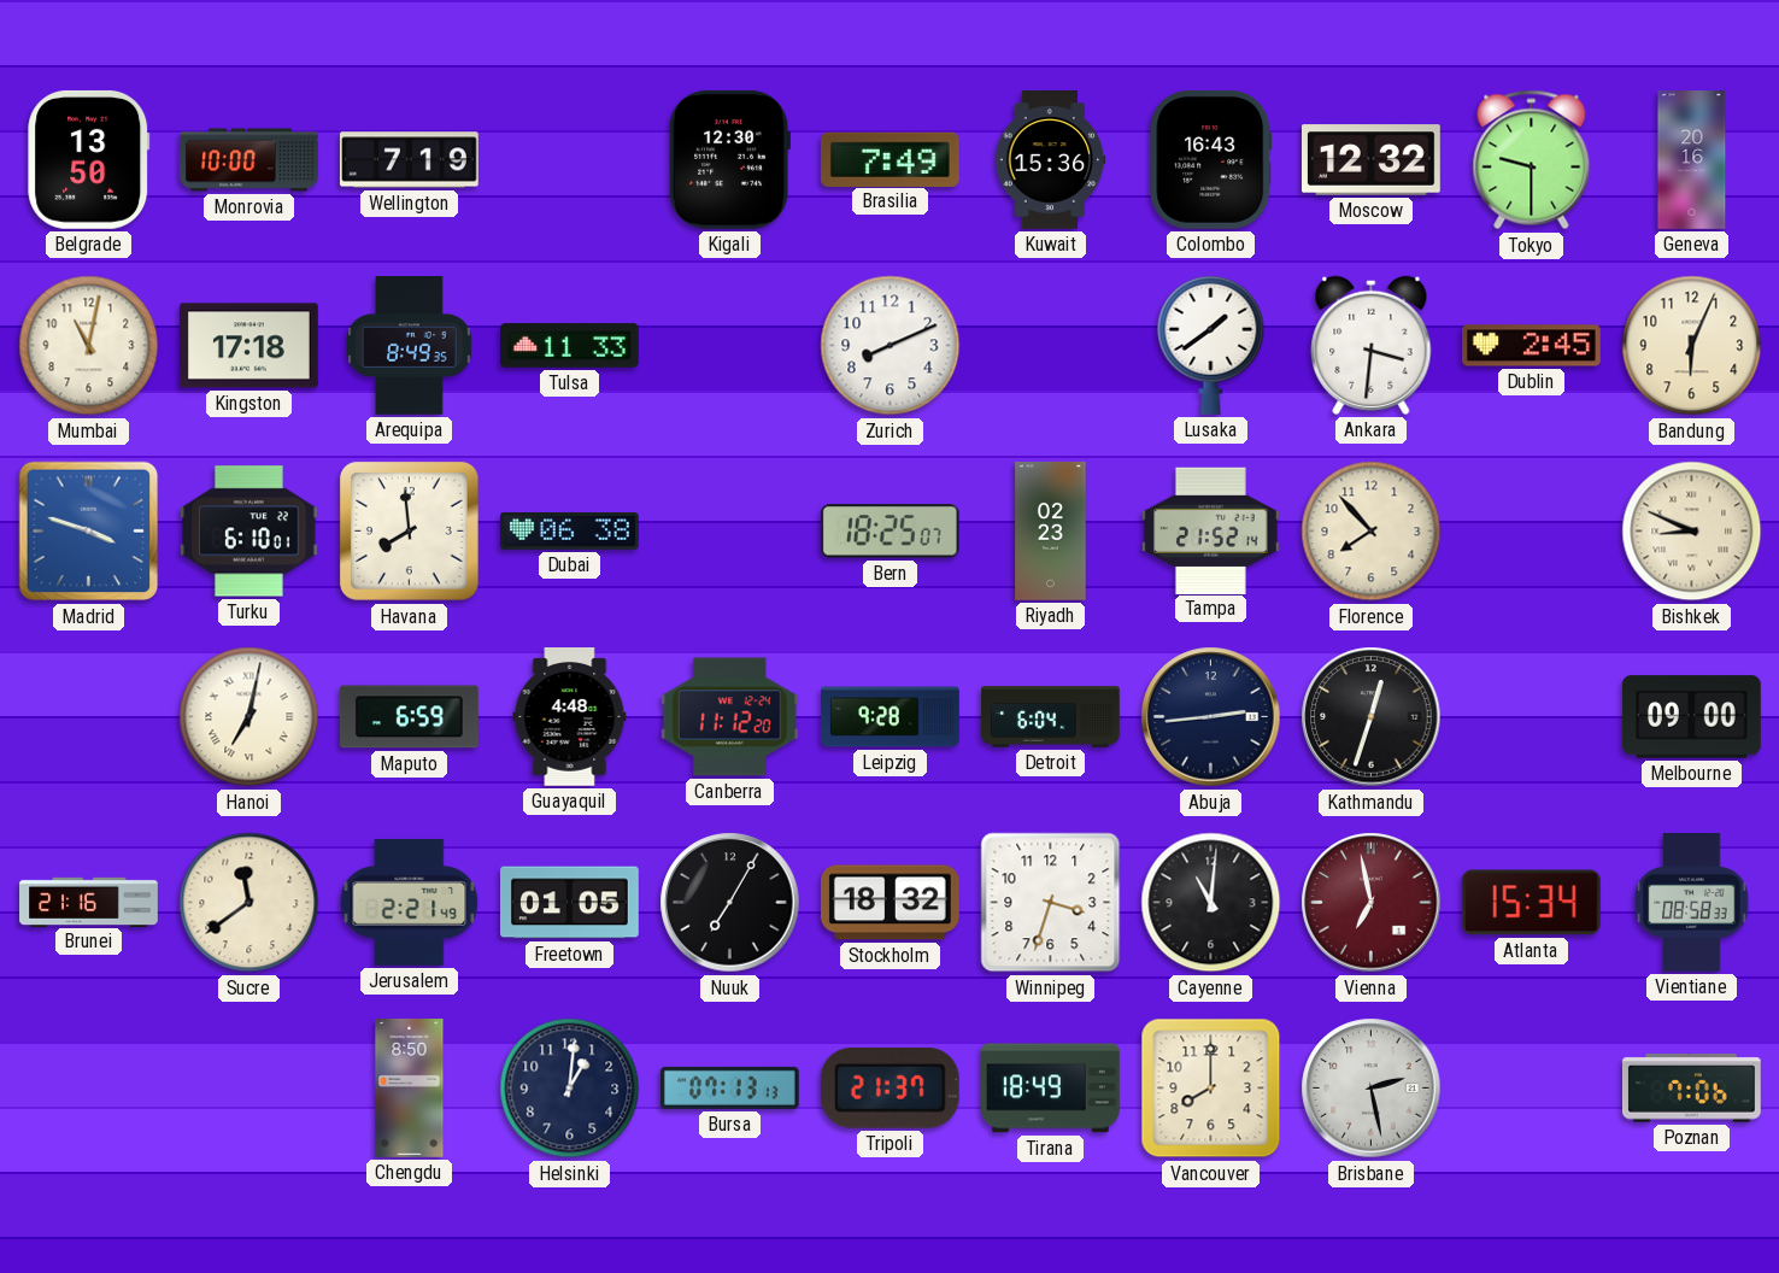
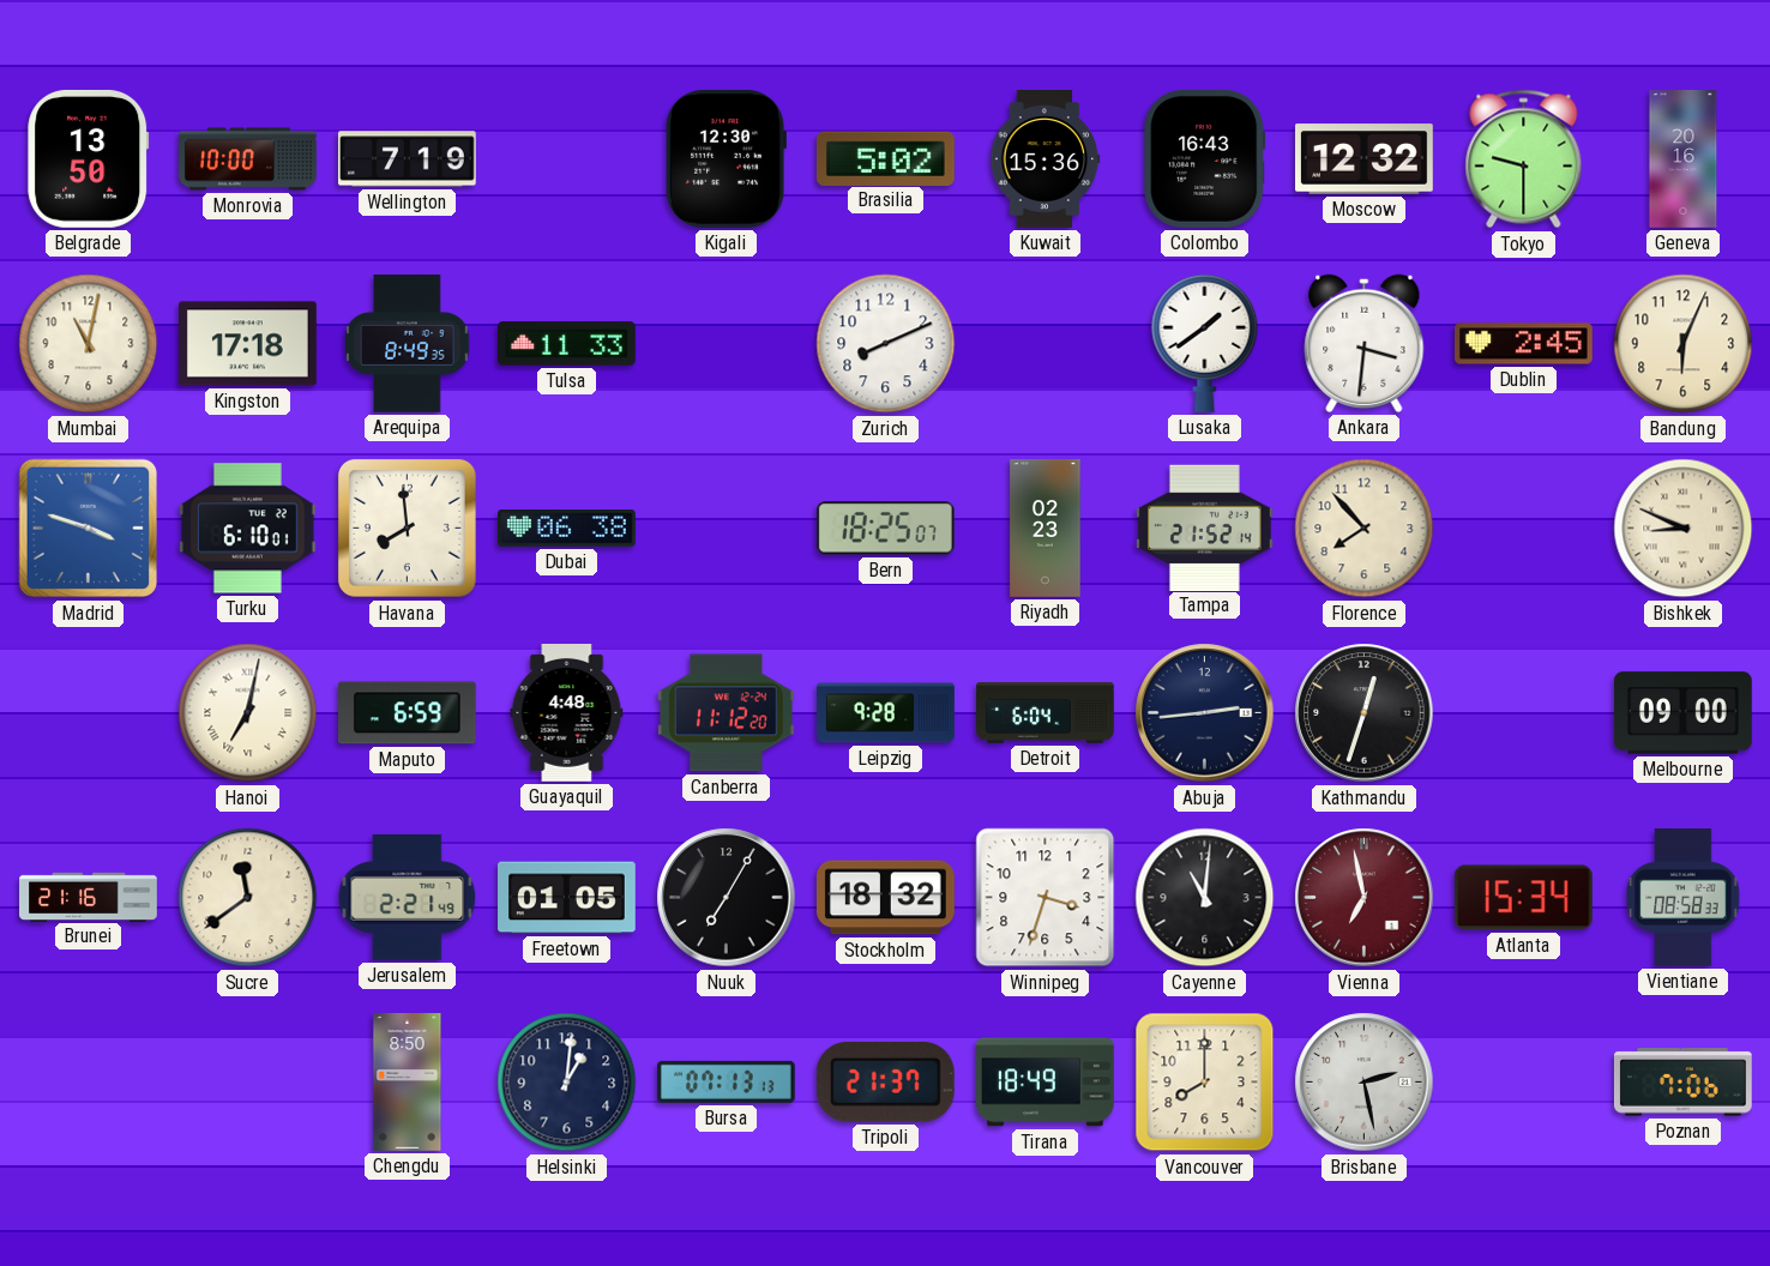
Brasilia: 7:49 -> 5:02
